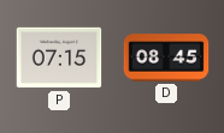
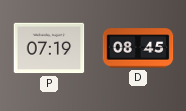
P: 07:15 -> 07:19
